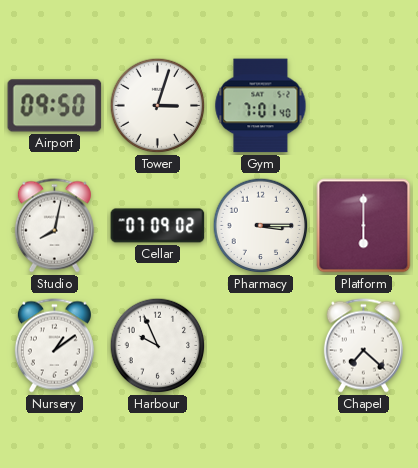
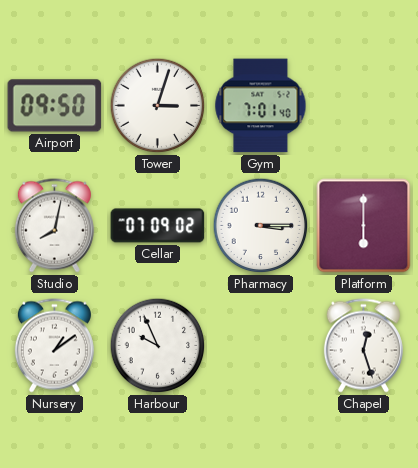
Chapel: 7:22 -> 12:27
